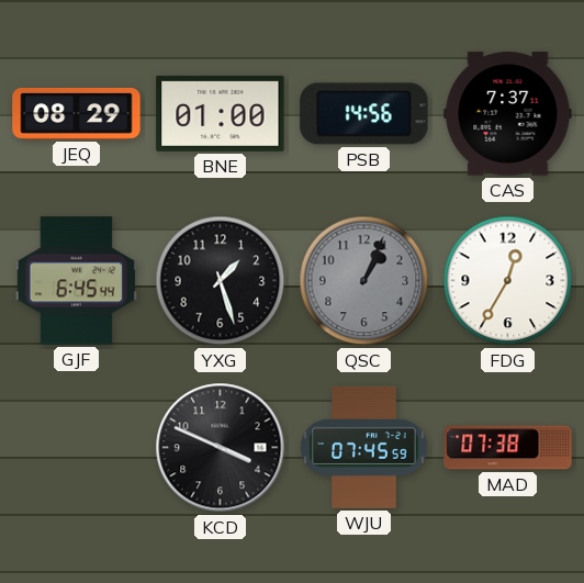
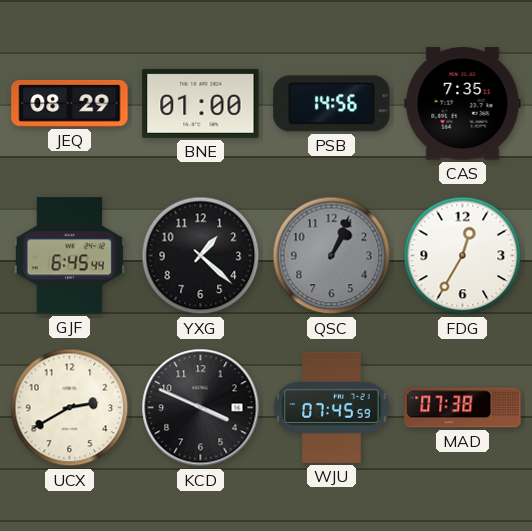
CAS: 7:37 -> 7:35
YXG: 1:27 -> 1:22
UCX: none -> 2:40
